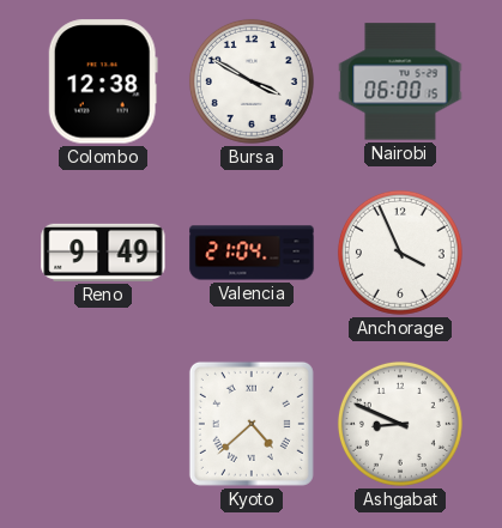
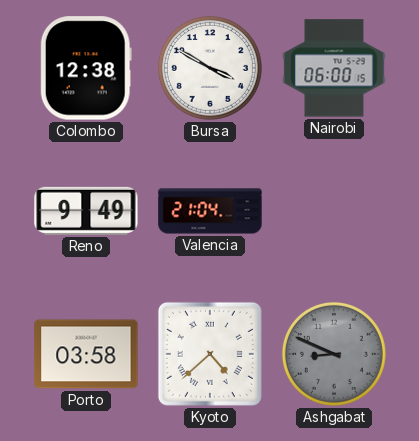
Anchorage: 3:56 -> none
Porto: none -> 03:58
Ashgabat dial: white -> grey
